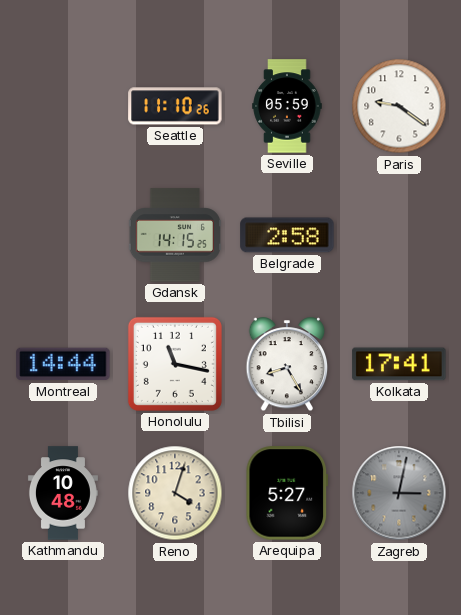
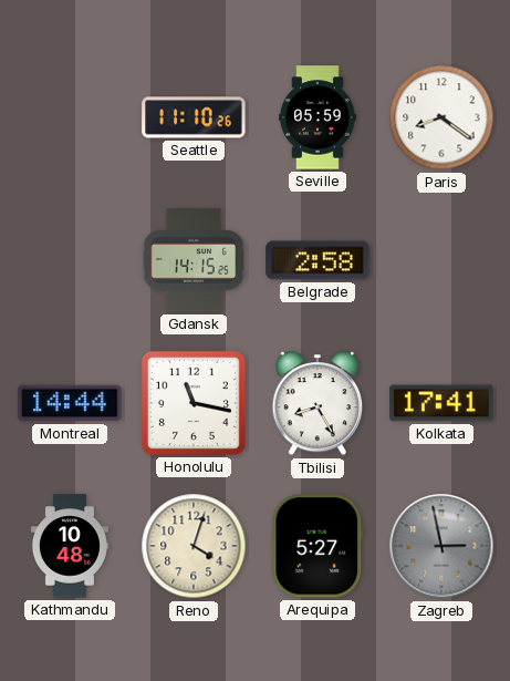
Paris: 9:21 -> 8:21
Zagreb: 3:02 -> 2:58
